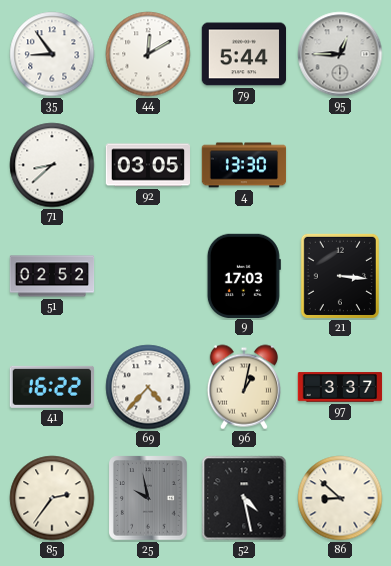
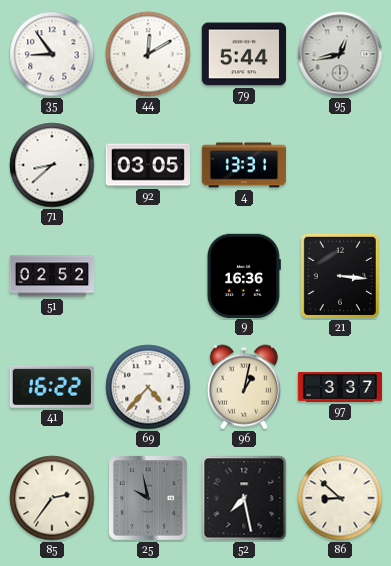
95: 12:45 -> 12:43
4: 13:30 -> 13:31
9: 17:03 -> 16:36
52: 4:28 -> 7:28
